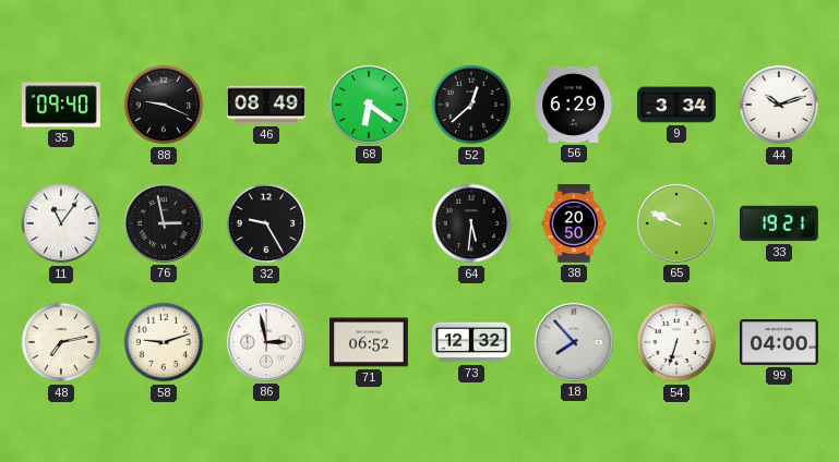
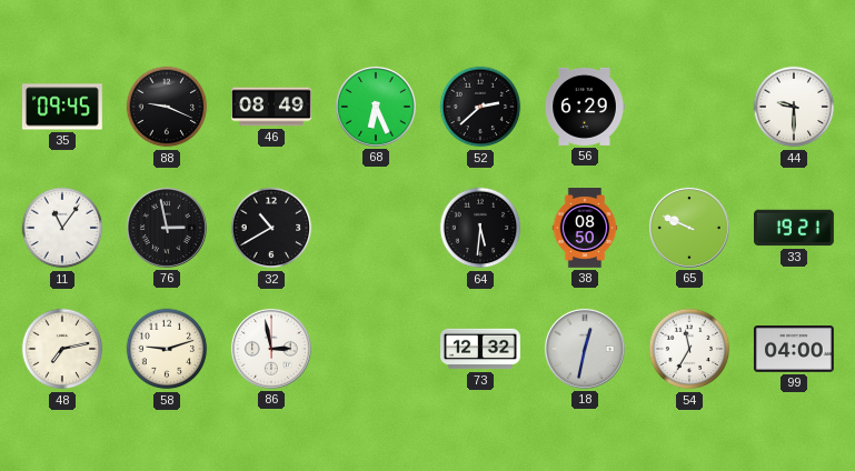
35: 09:40 -> 09:45
68: 6:21 -> 6:26
52: 12:38 -> 2:38
9: 3:34 -> none
44: 10:12 -> 9:30
32: 9:25 -> 10:40
38: 20:50 -> 08:50
71: 06:52 -> none
18: 7:53 -> 12:32
54: 6:33 -> 11:35
